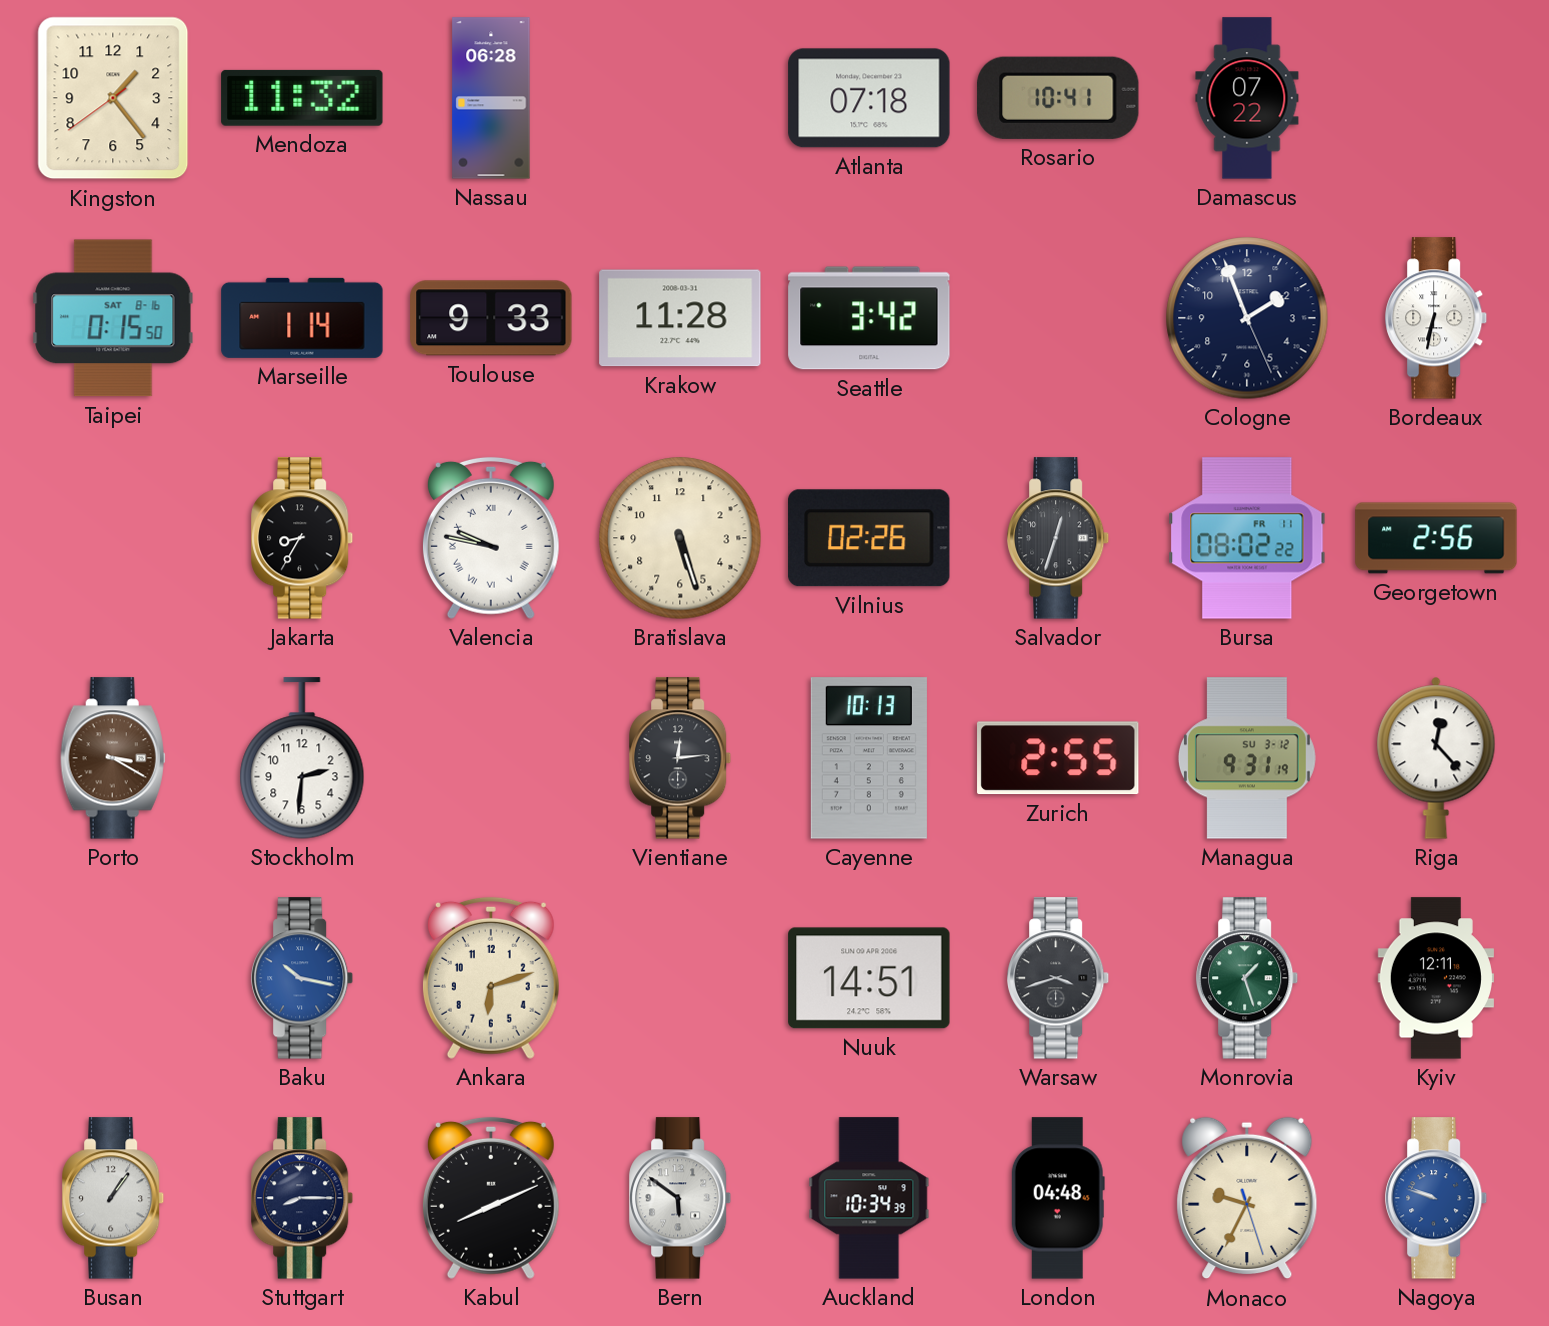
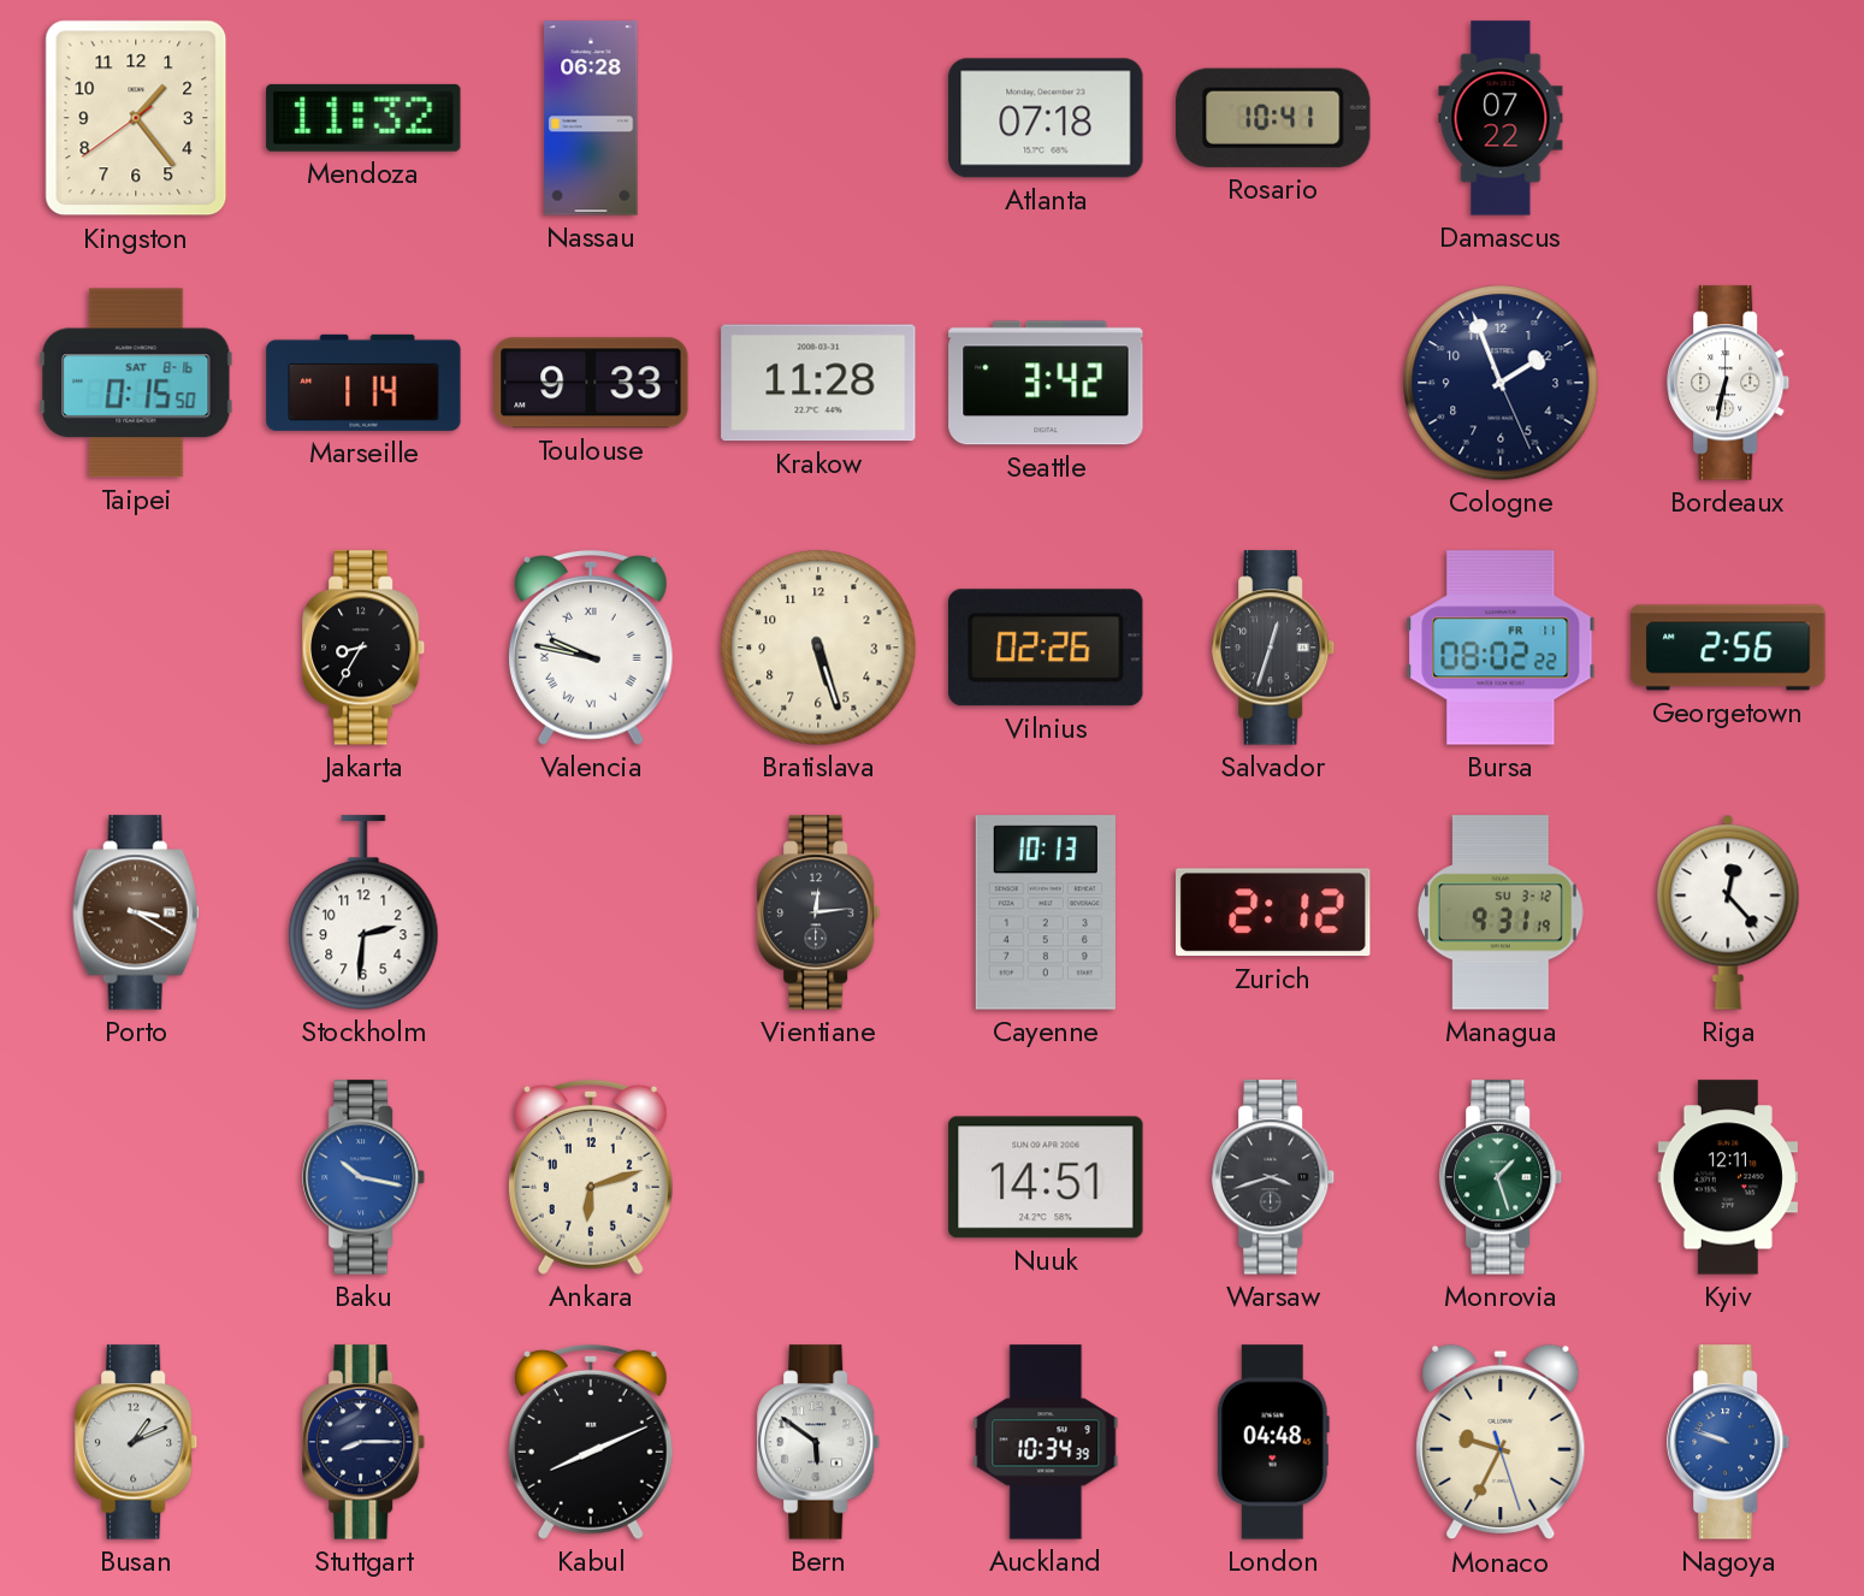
Zurich: 2:55 -> 2:12
Busan: 1:06 -> 1:11
